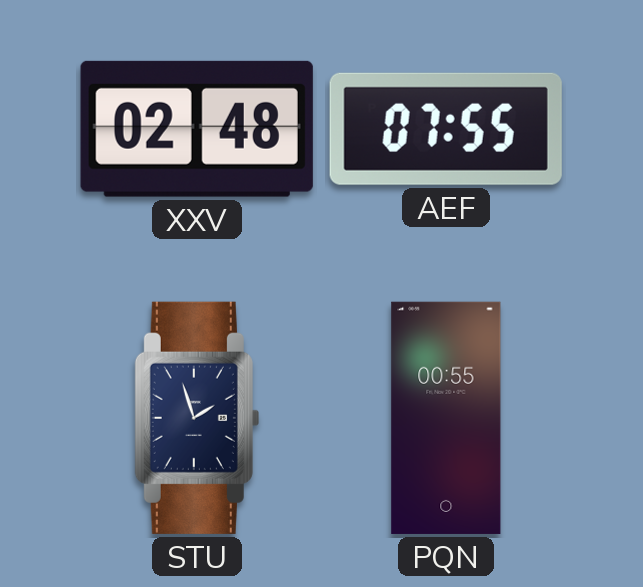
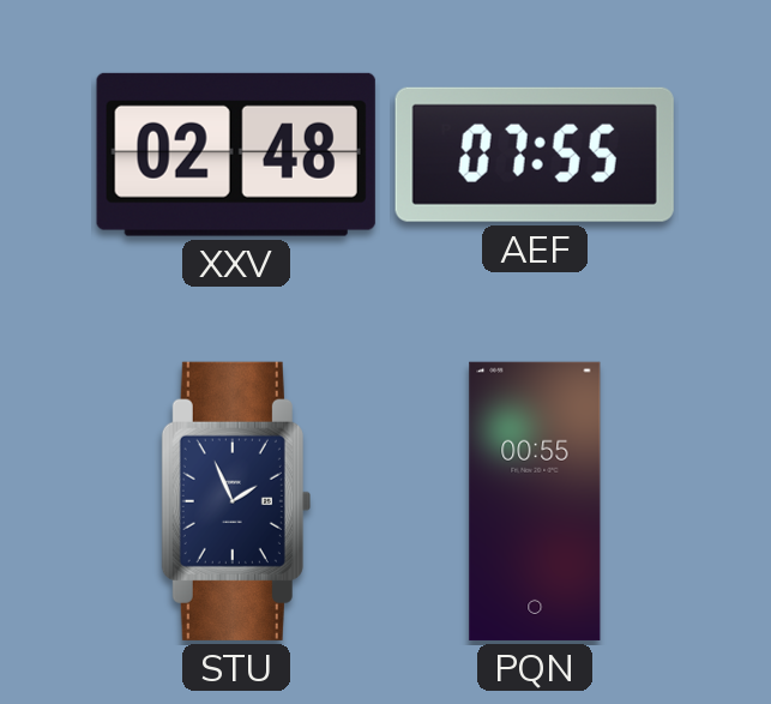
STU: 1:57 -> 1:56
